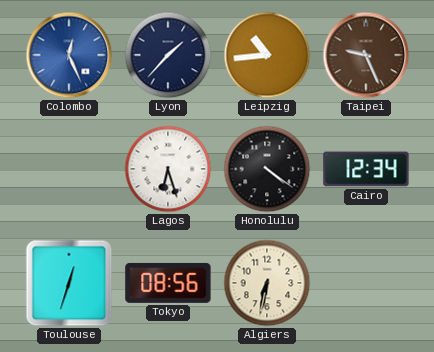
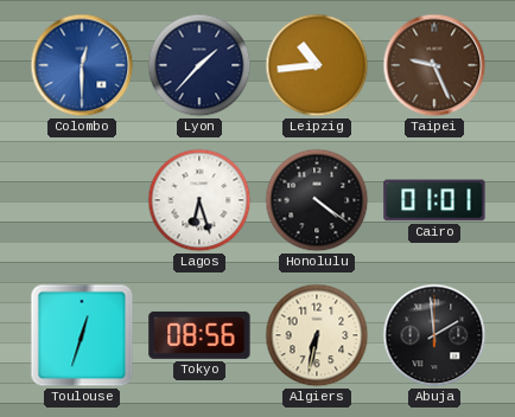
Colombo: 12:26 -> 12:30
Cairo: 12:34 -> 01:01
Abuja: none -> 1:59
